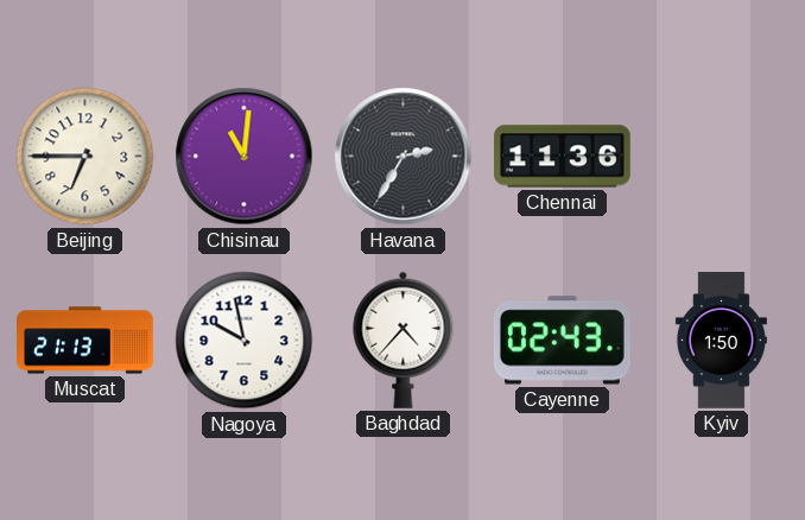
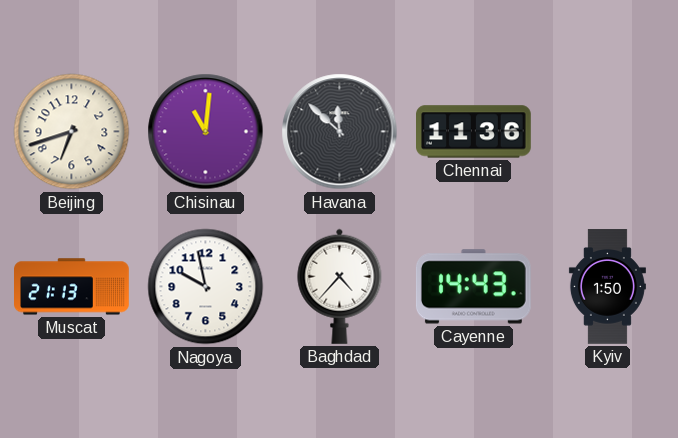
Beijing: 6:45 -> 6:42
Havana: 2:35 -> 11:52
Cayenne: 02:43 -> 14:43
